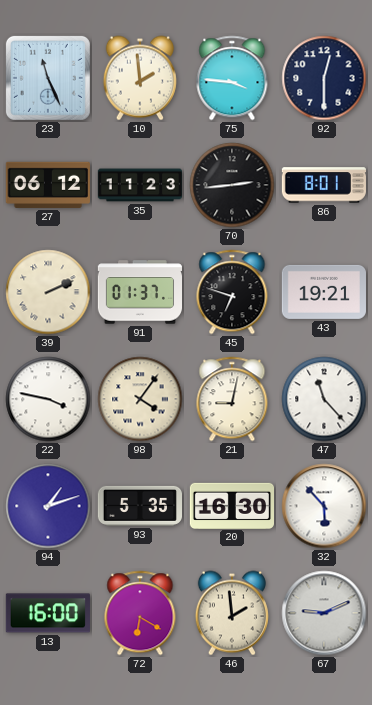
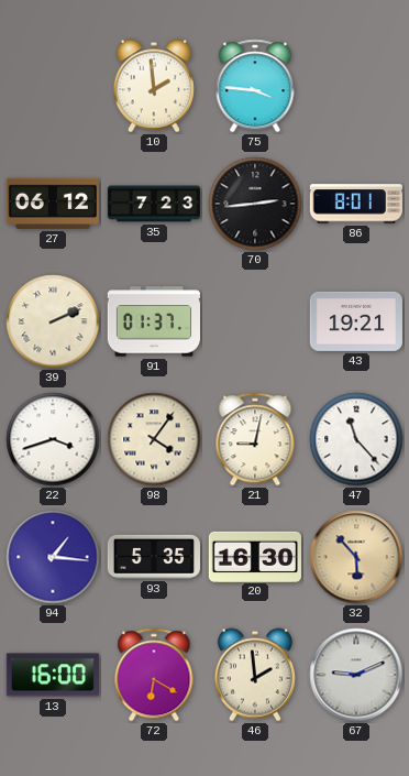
23: 11:26 -> none
92: 12:30 -> none
35: 11:23 -> 7:23
45: 6:48 -> none
22: 3:47 -> 3:42
94: 1:12 -> 1:16
32 dial: white -> champagne
